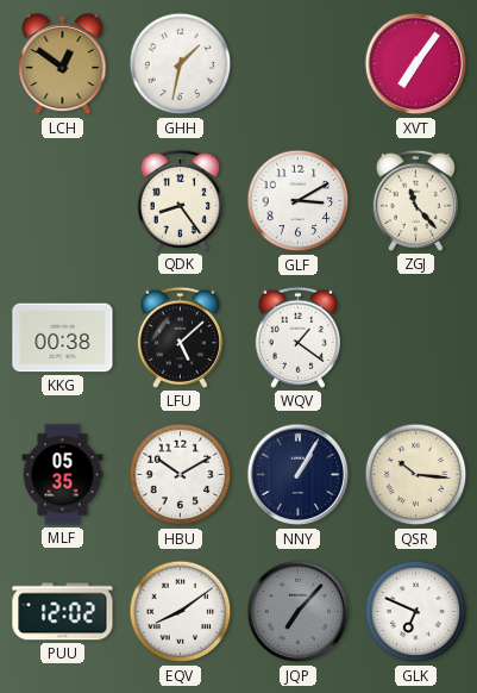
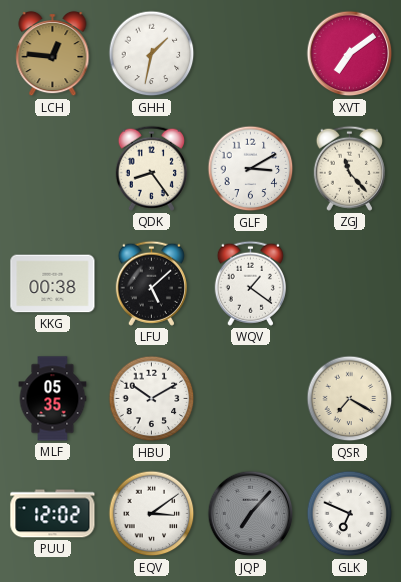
LCH: 12:51 -> 12:46
XVT: 7:06 -> 7:09
NNY: 1:05 -> none
QSR: 10:16 -> 7:20
EQV: 8:09 -> 3:09
